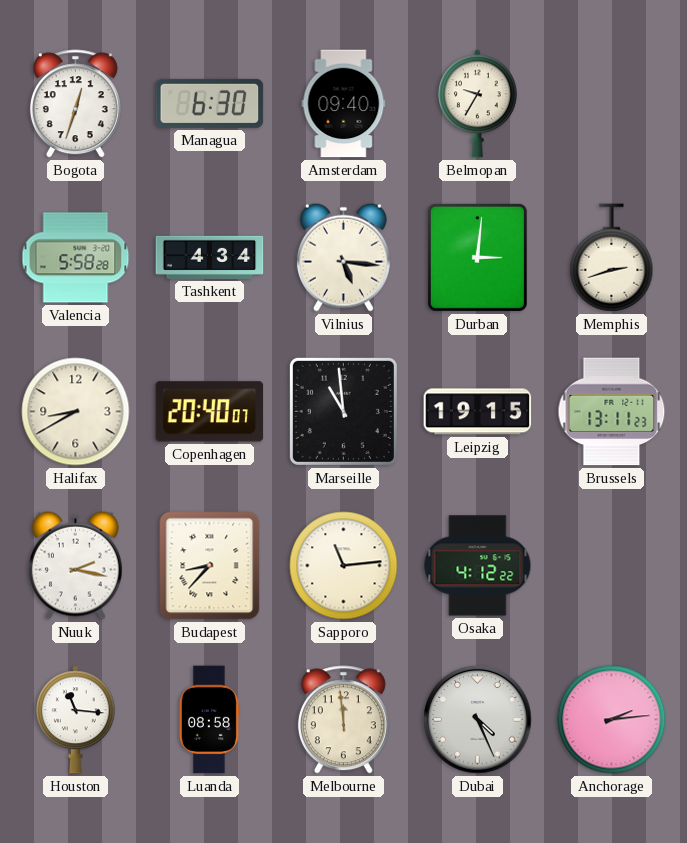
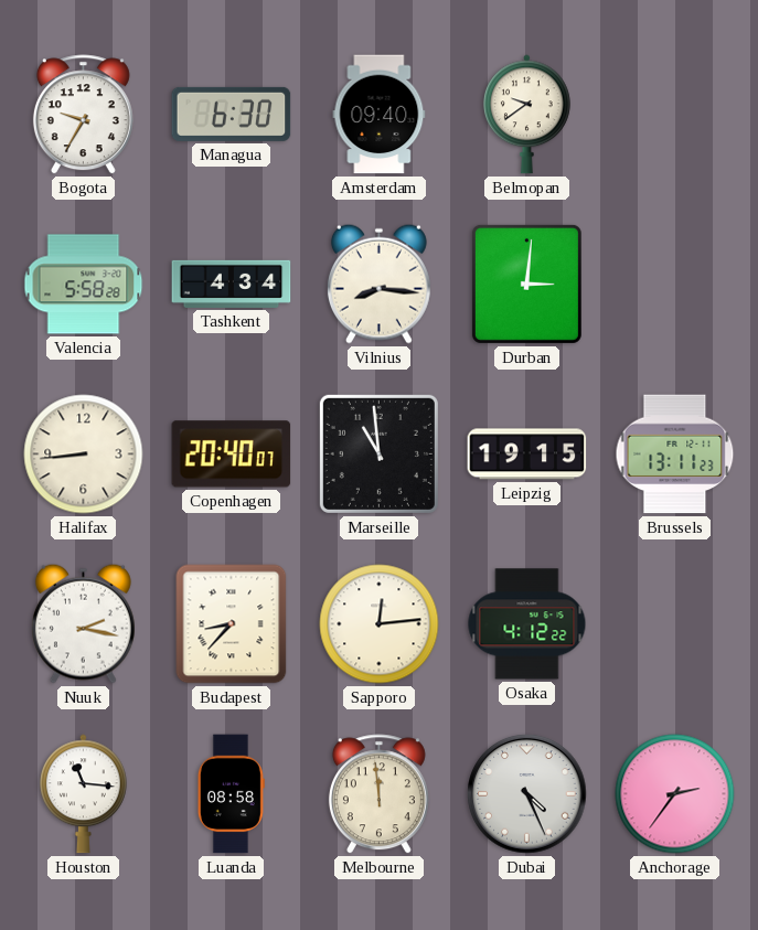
Bogota: 12:33 -> 9:35
Belmopan: 9:35 -> 9:39
Vilnius: 5:16 -> 8:16
Memphis: 2:42 -> none
Halifax: 8:40 -> 8:44
Sapporo: 11:14 -> 12:14
Anchorage: 2:14 -> 2:36
